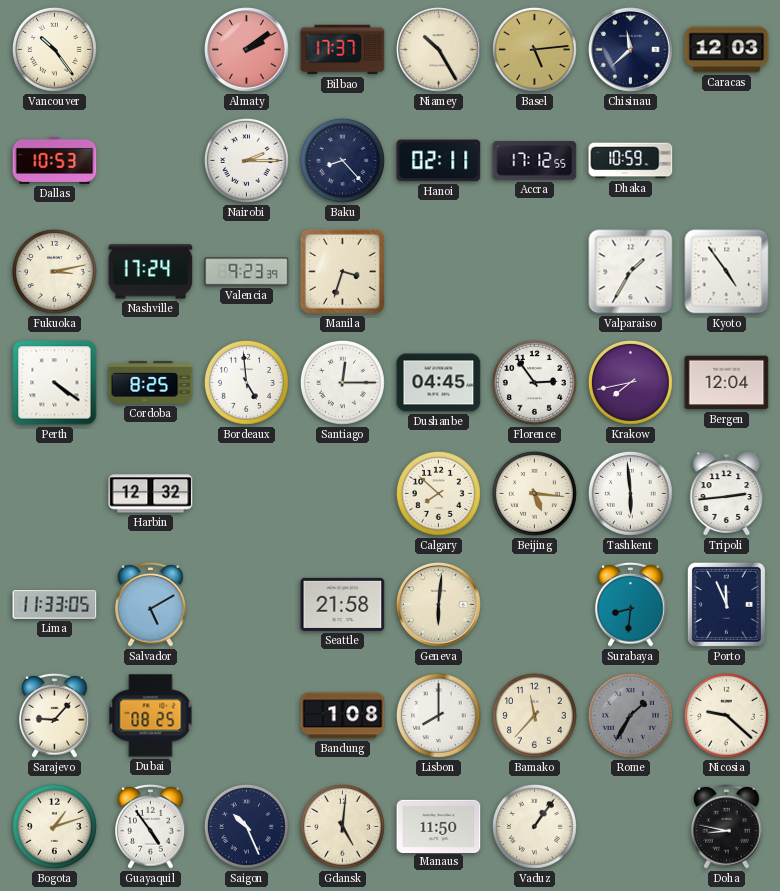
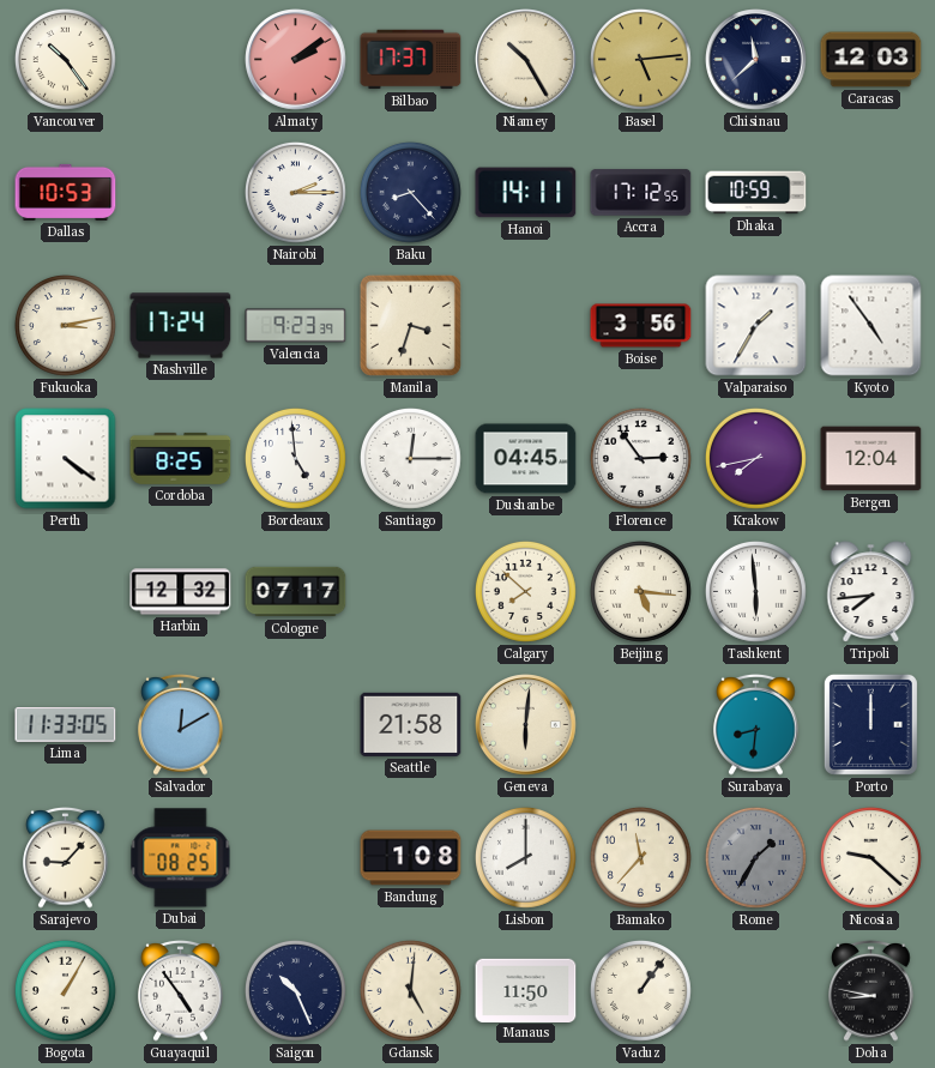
Hanoi: 02:11 -> 14:11
Boise: none -> 3:56
Cologne: none -> 07:17
Tripoli: 2:44 -> 7:44
Salvador: 5:10 -> 12:10
Porto: 11:56 -> 12:00
Bogota: 1:12 -> 1:05
